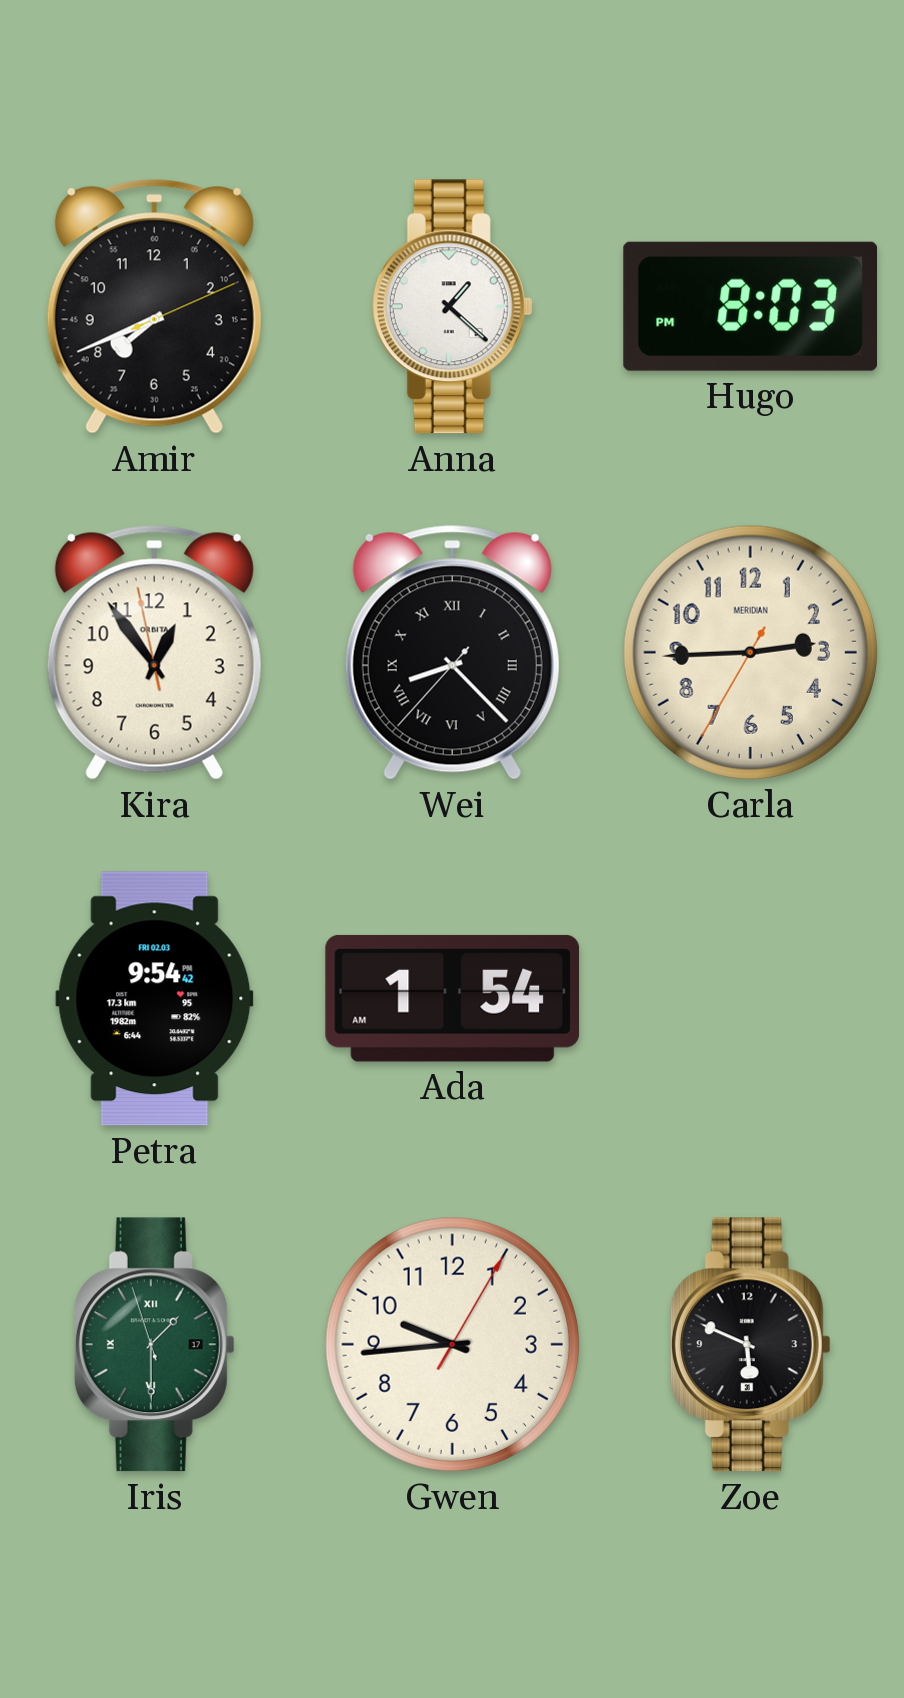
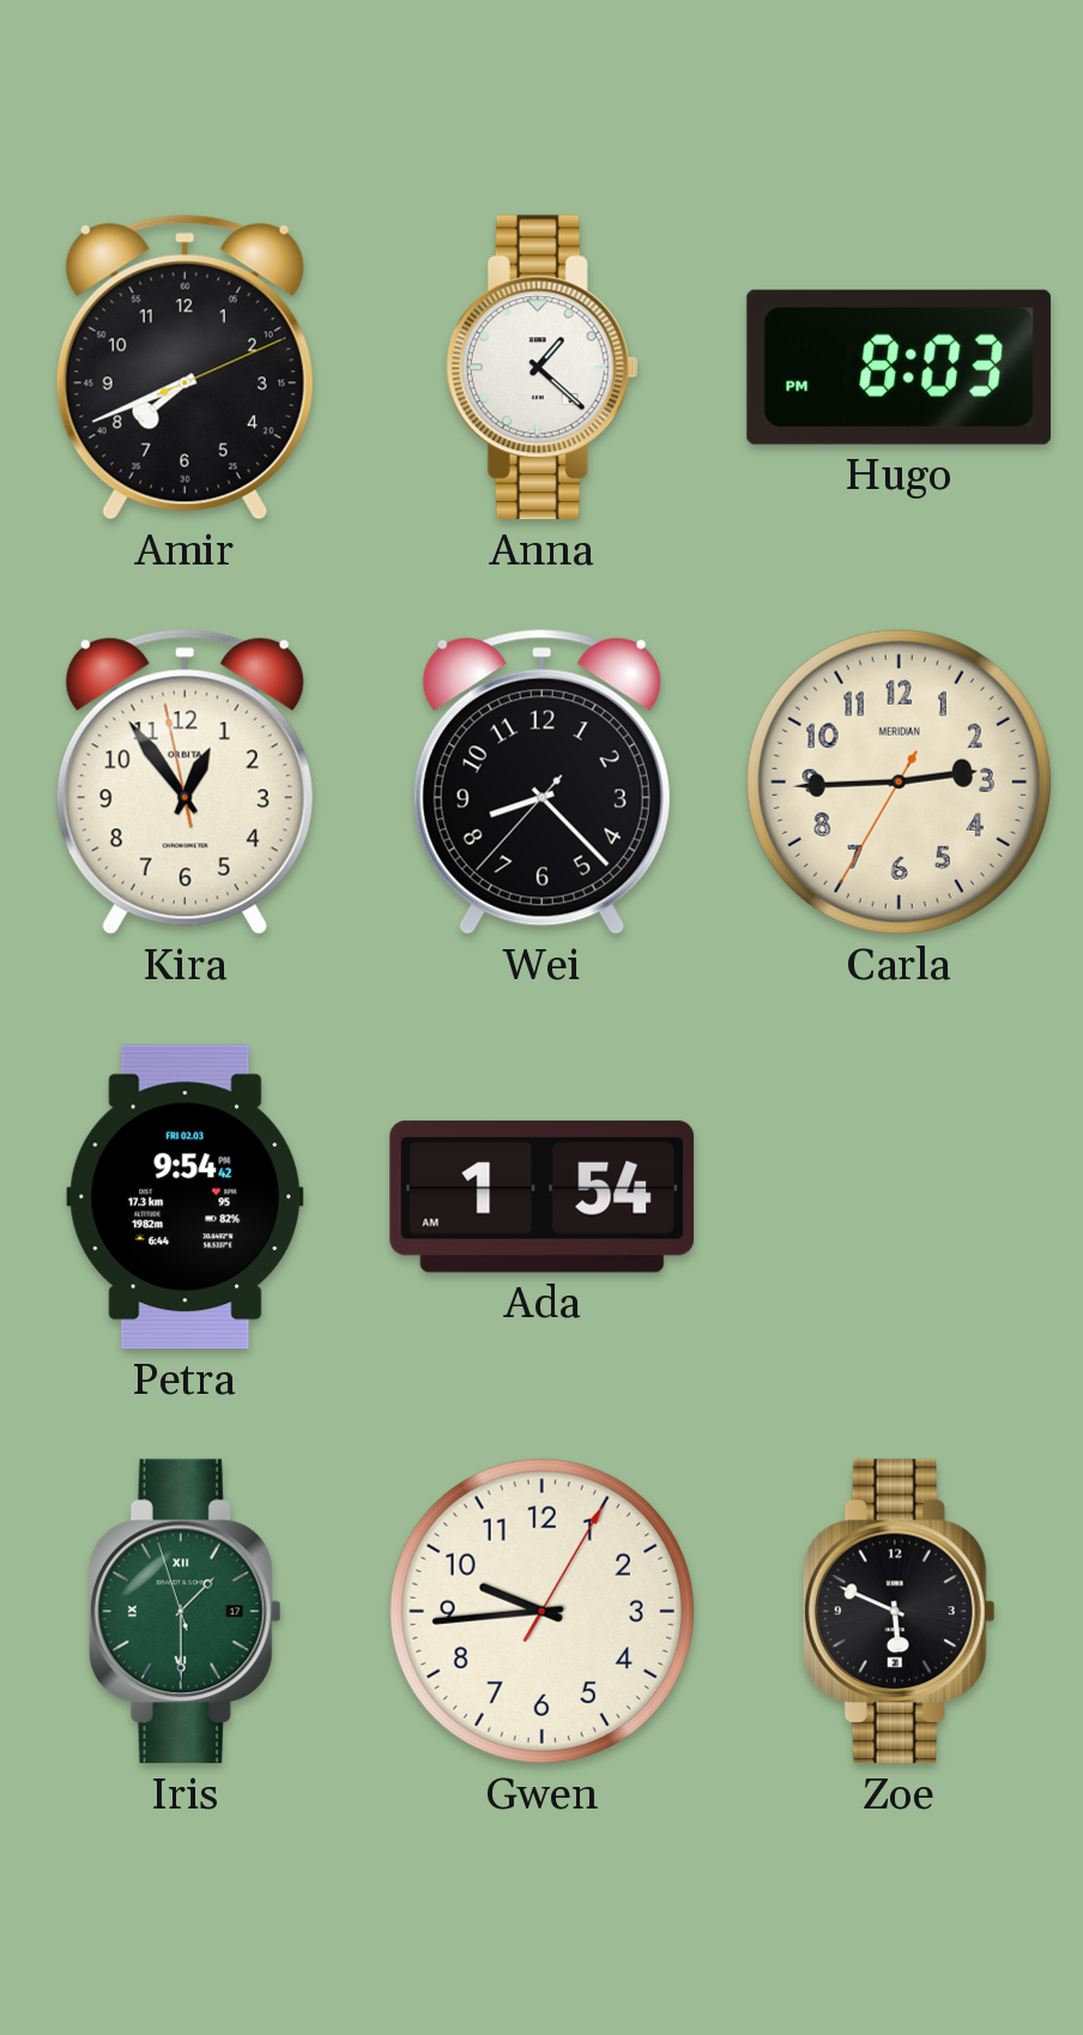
Wei numerals: Roman -> Arabic
